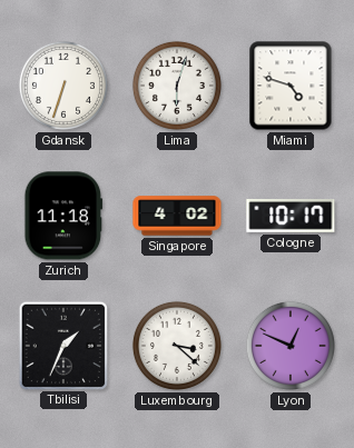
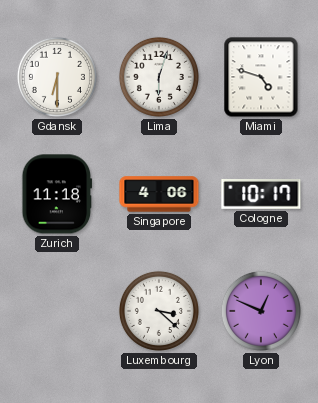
Gdansk: 6:33 -> 6:30
Singapore: 4:02 -> 4:06
Tbilisi: 1:34 -> none
